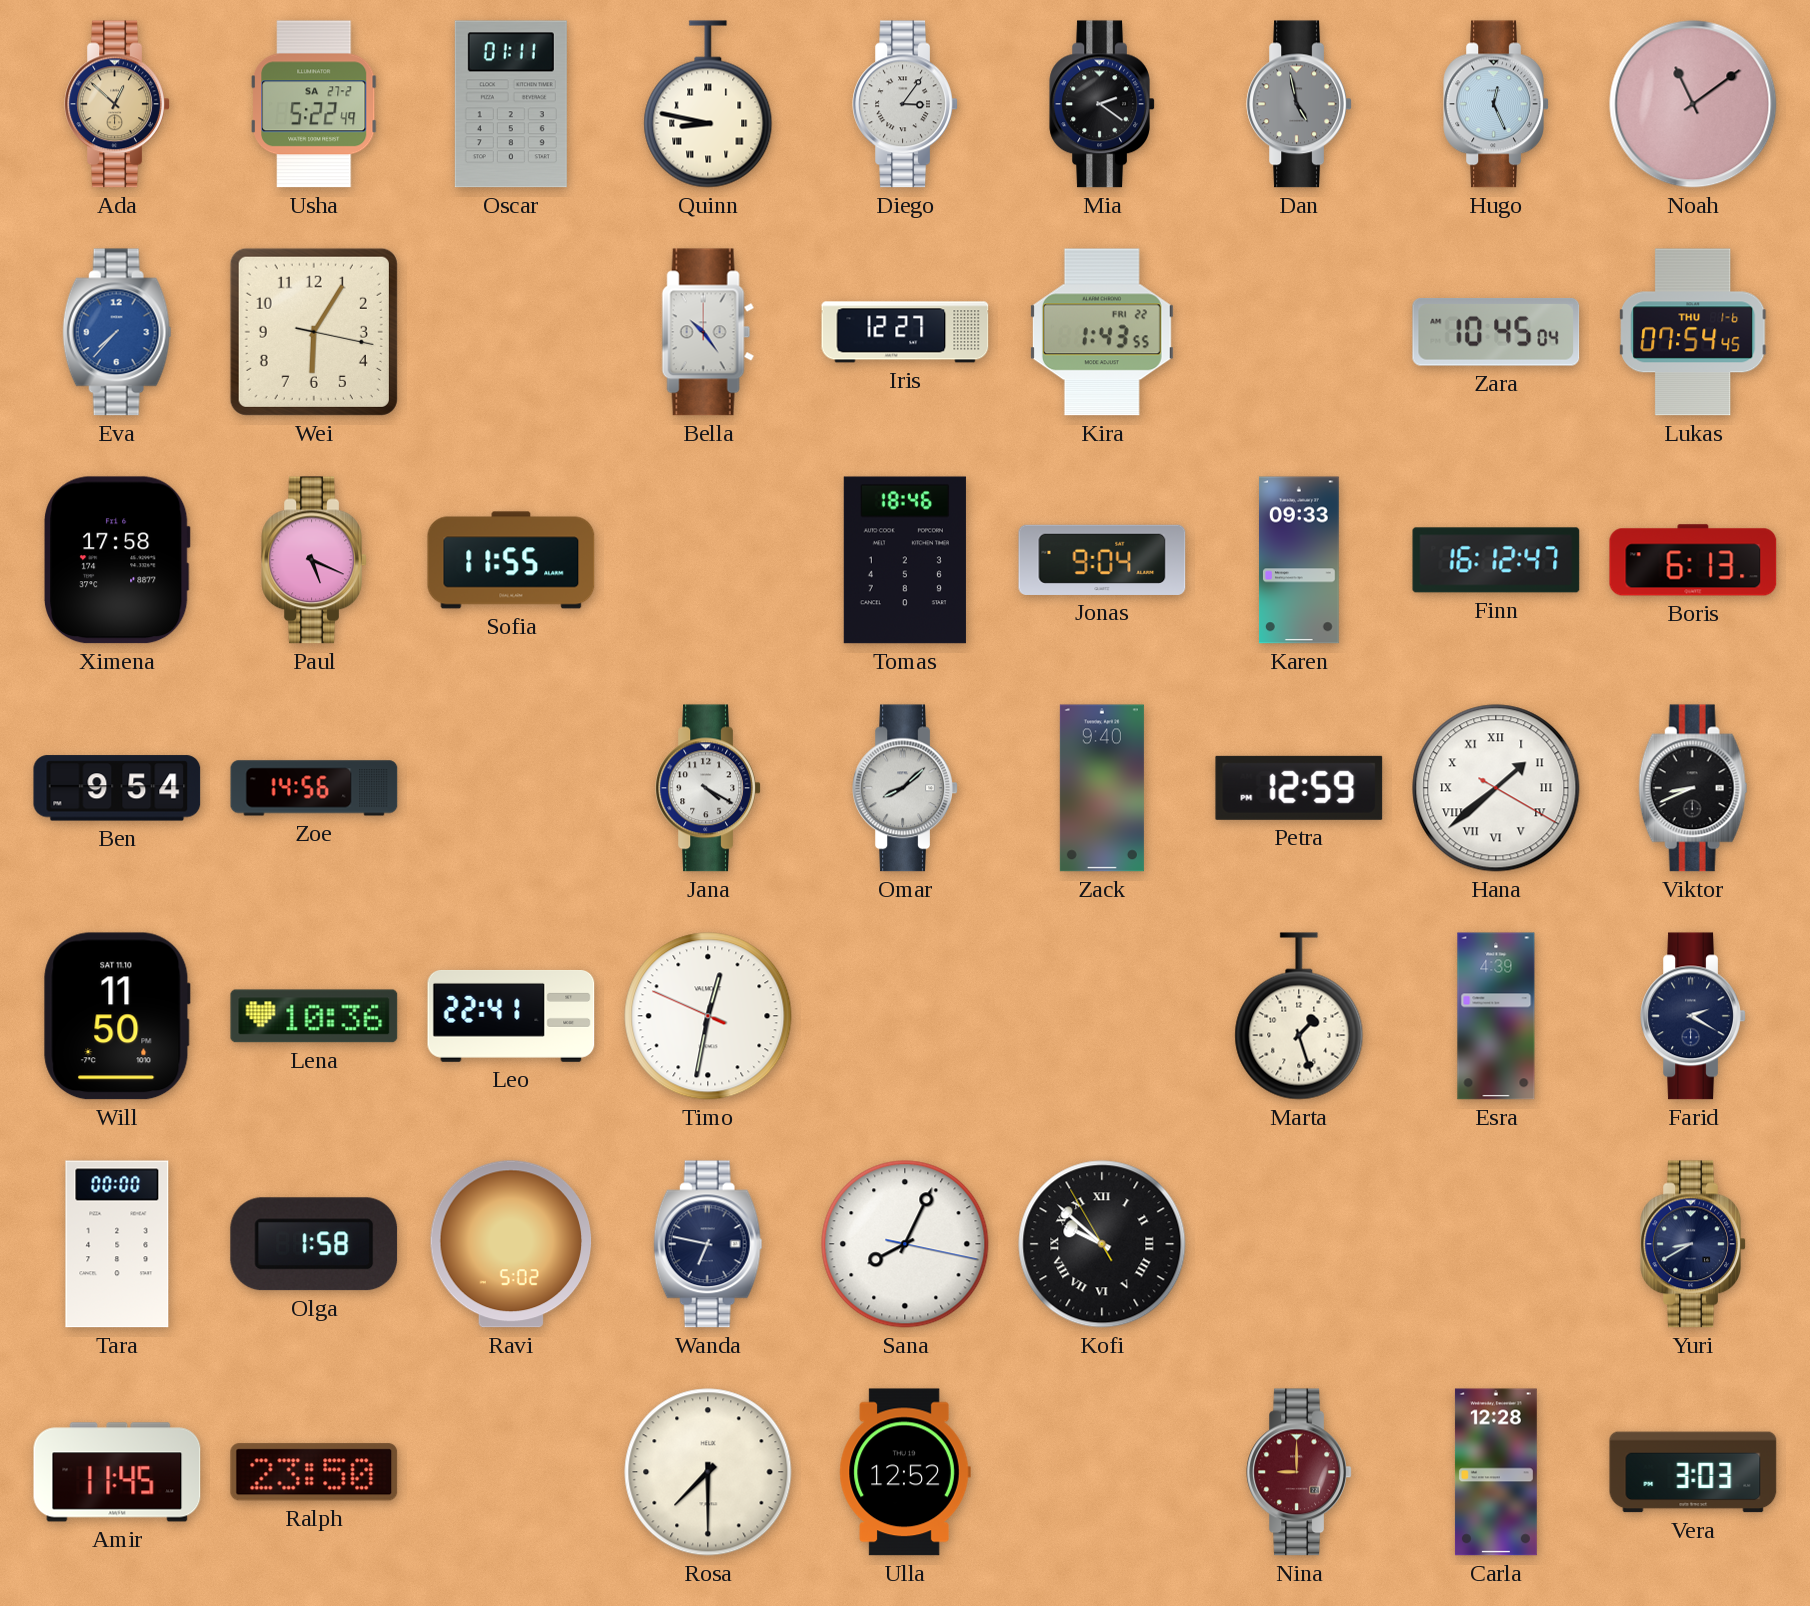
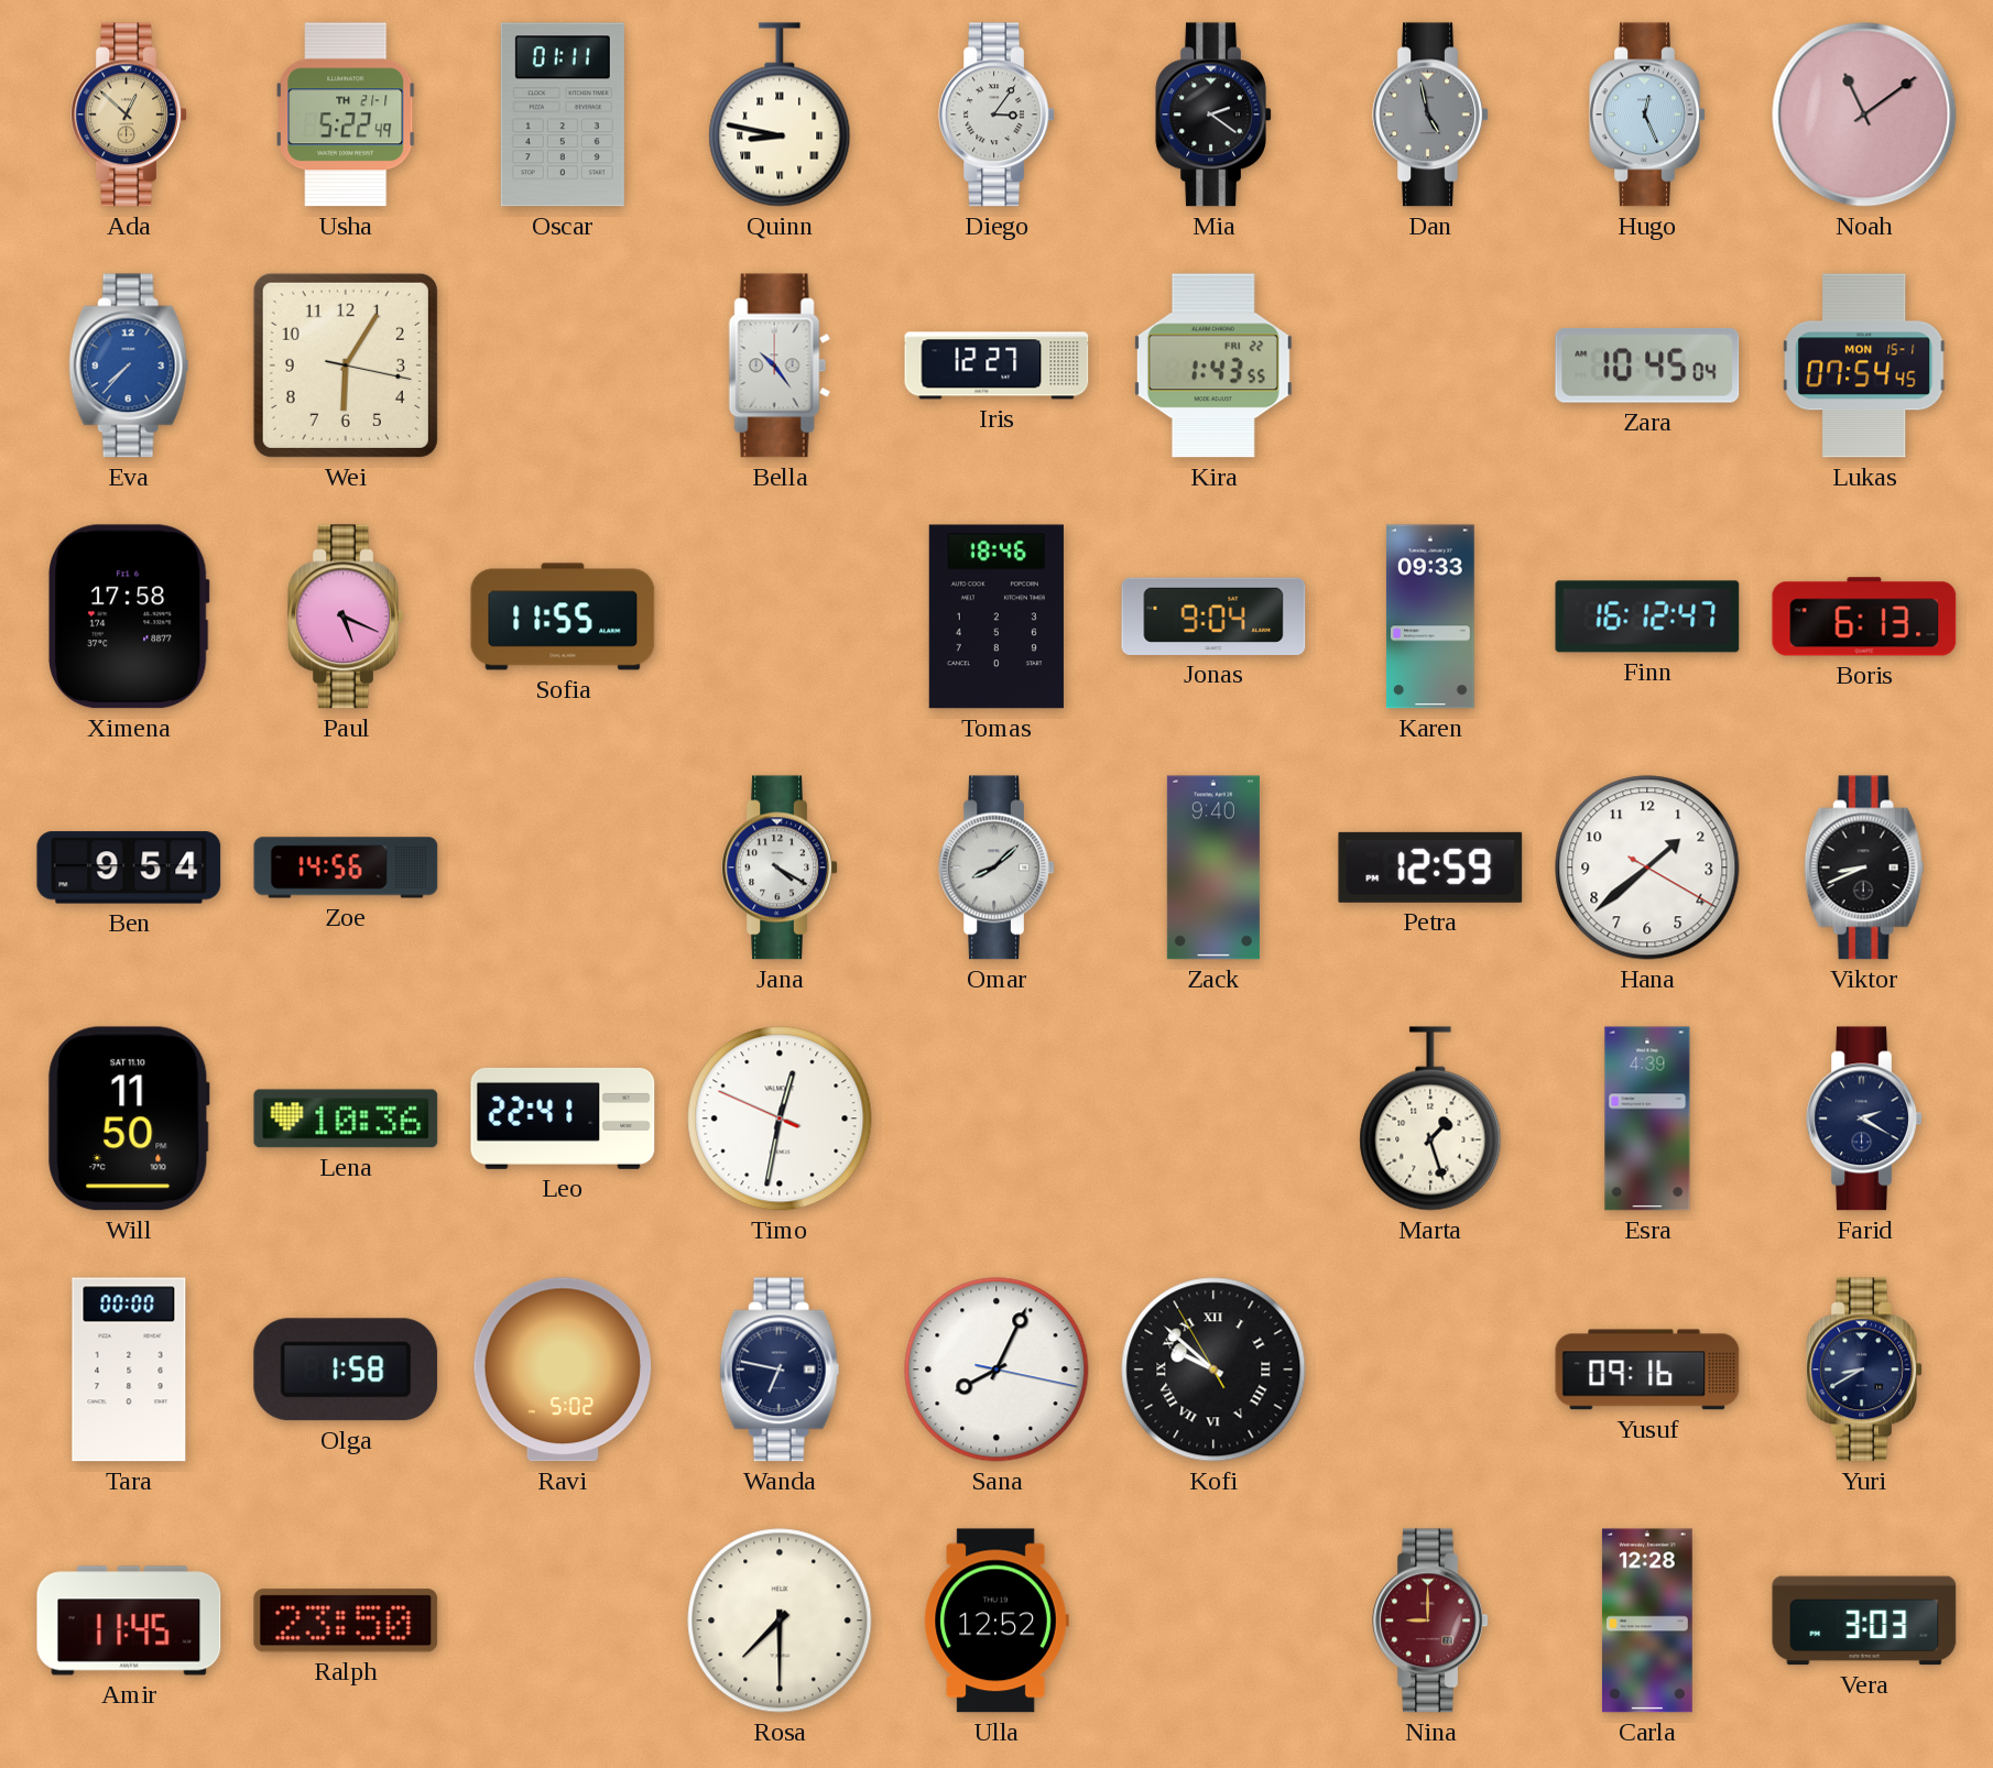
Usha date: SA 27-2 -> TH 21-1
Lukas date: THU 1-6 -> MON 15-1
Hana numerals: Roman -> Arabic
Yusuf: none -> 09:16
